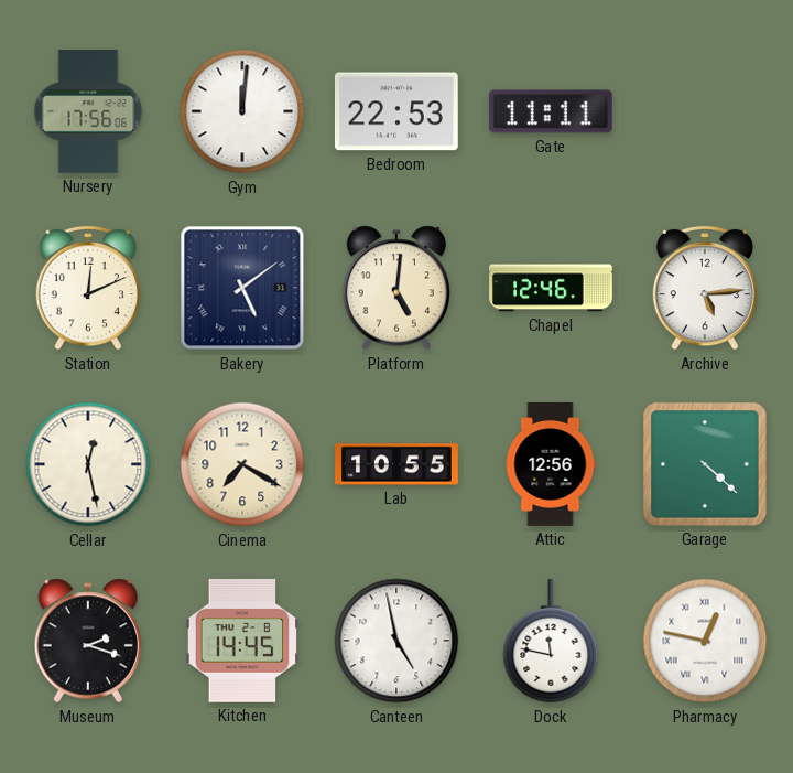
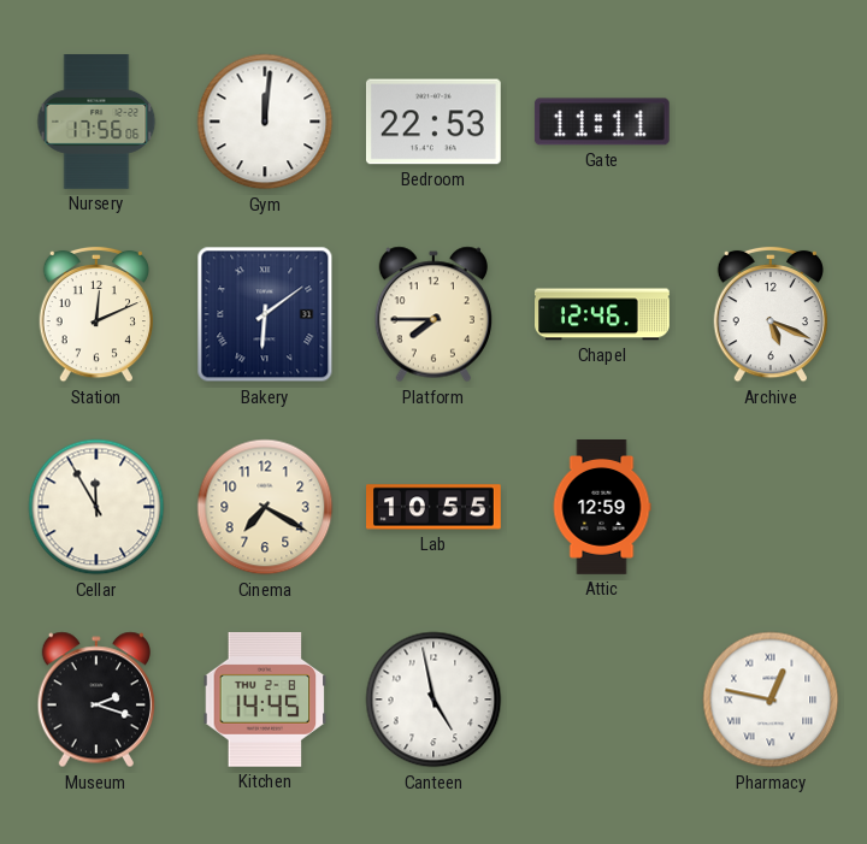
Bakery: 5:09 -> 6:09
Platform: 5:01 -> 7:45
Archive: 5:14 -> 5:19
Cellar: 12:28 -> 11:55
Attic: 12:56 -> 12:59
Garage: 4:22 -> none
Dock: 11:47 -> none
